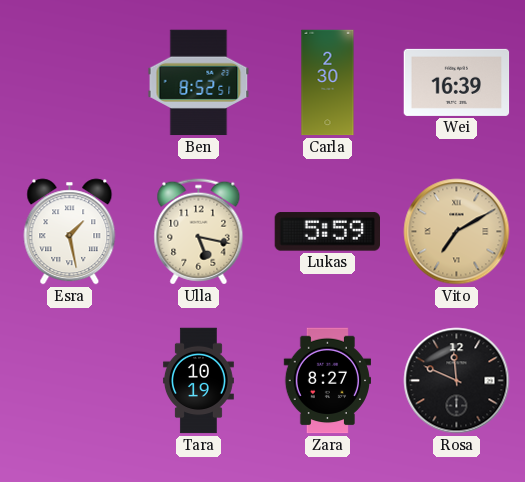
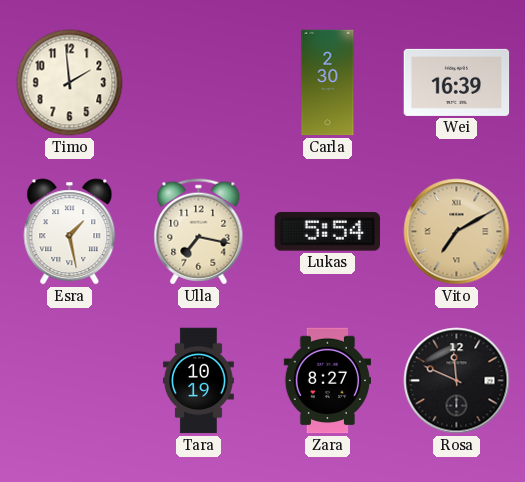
Timo: none -> 1:59
Ben: 8:52 -> none
Ulla: 5:17 -> 7:17
Lukas: 5:59 -> 5:54
